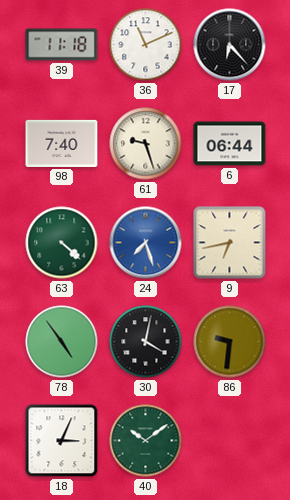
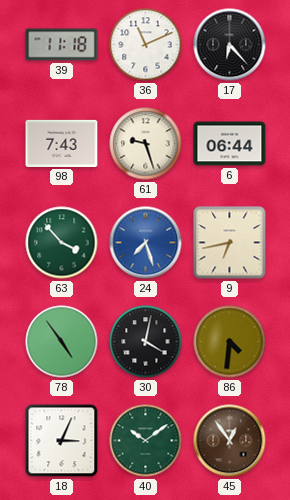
98: 7:40 -> 7:43
63: 4:22 -> 3:53
86: 9:31 -> 4:31
45: none -> 12:54
